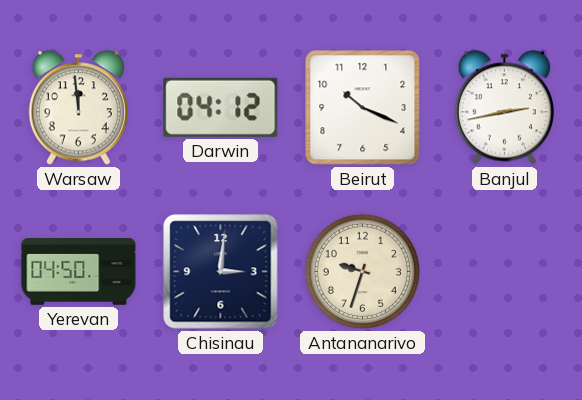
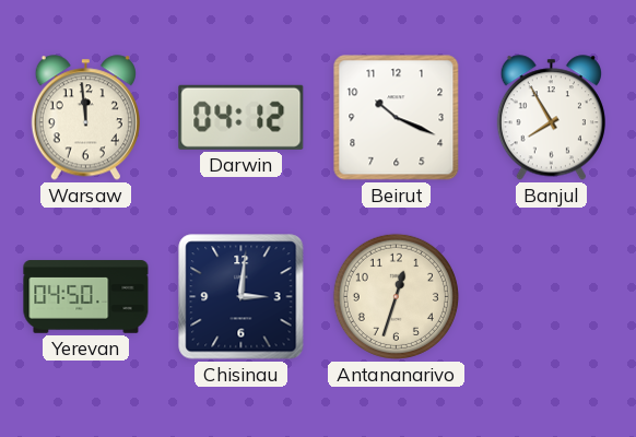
Banjul: 2:43 -> 7:55
Antananarivo: 9:33 -> 12:33
